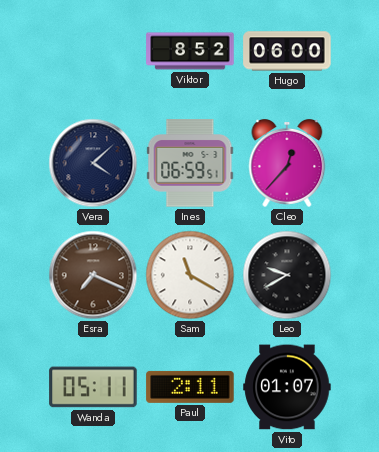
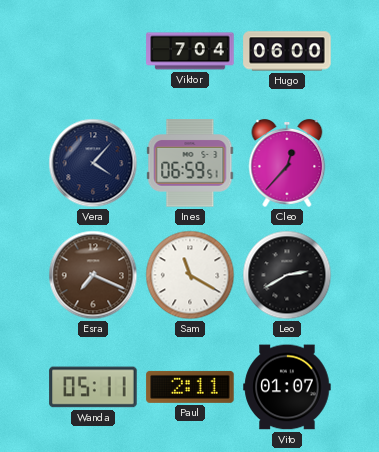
Viktor: 8:52 -> 7:04
Vera: 4:08 -> 4:07
Leo: 9:40 -> 2:40
